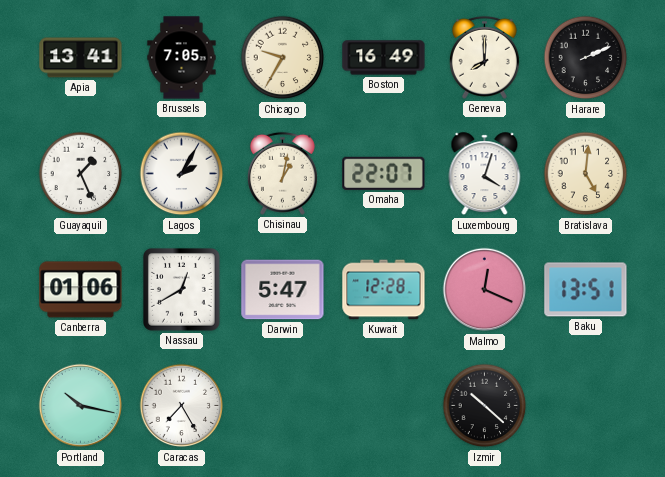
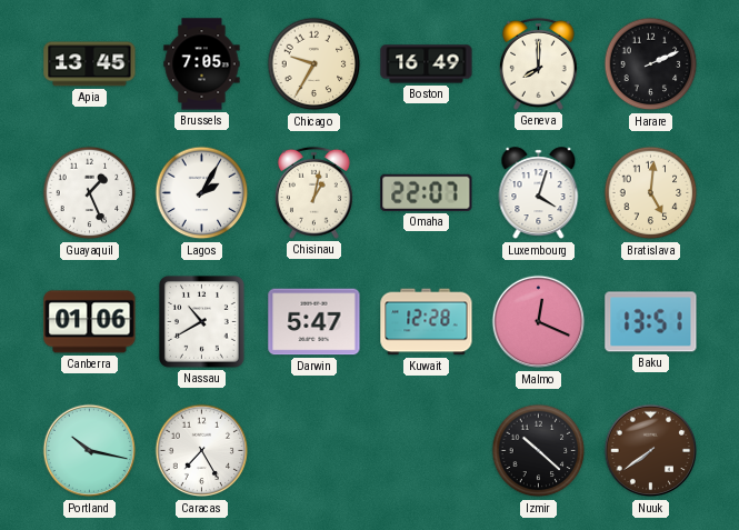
Apia: 13:41 -> 13:45
Nassau: 12:40 -> 10:40
Nuuk: none -> 7:39
